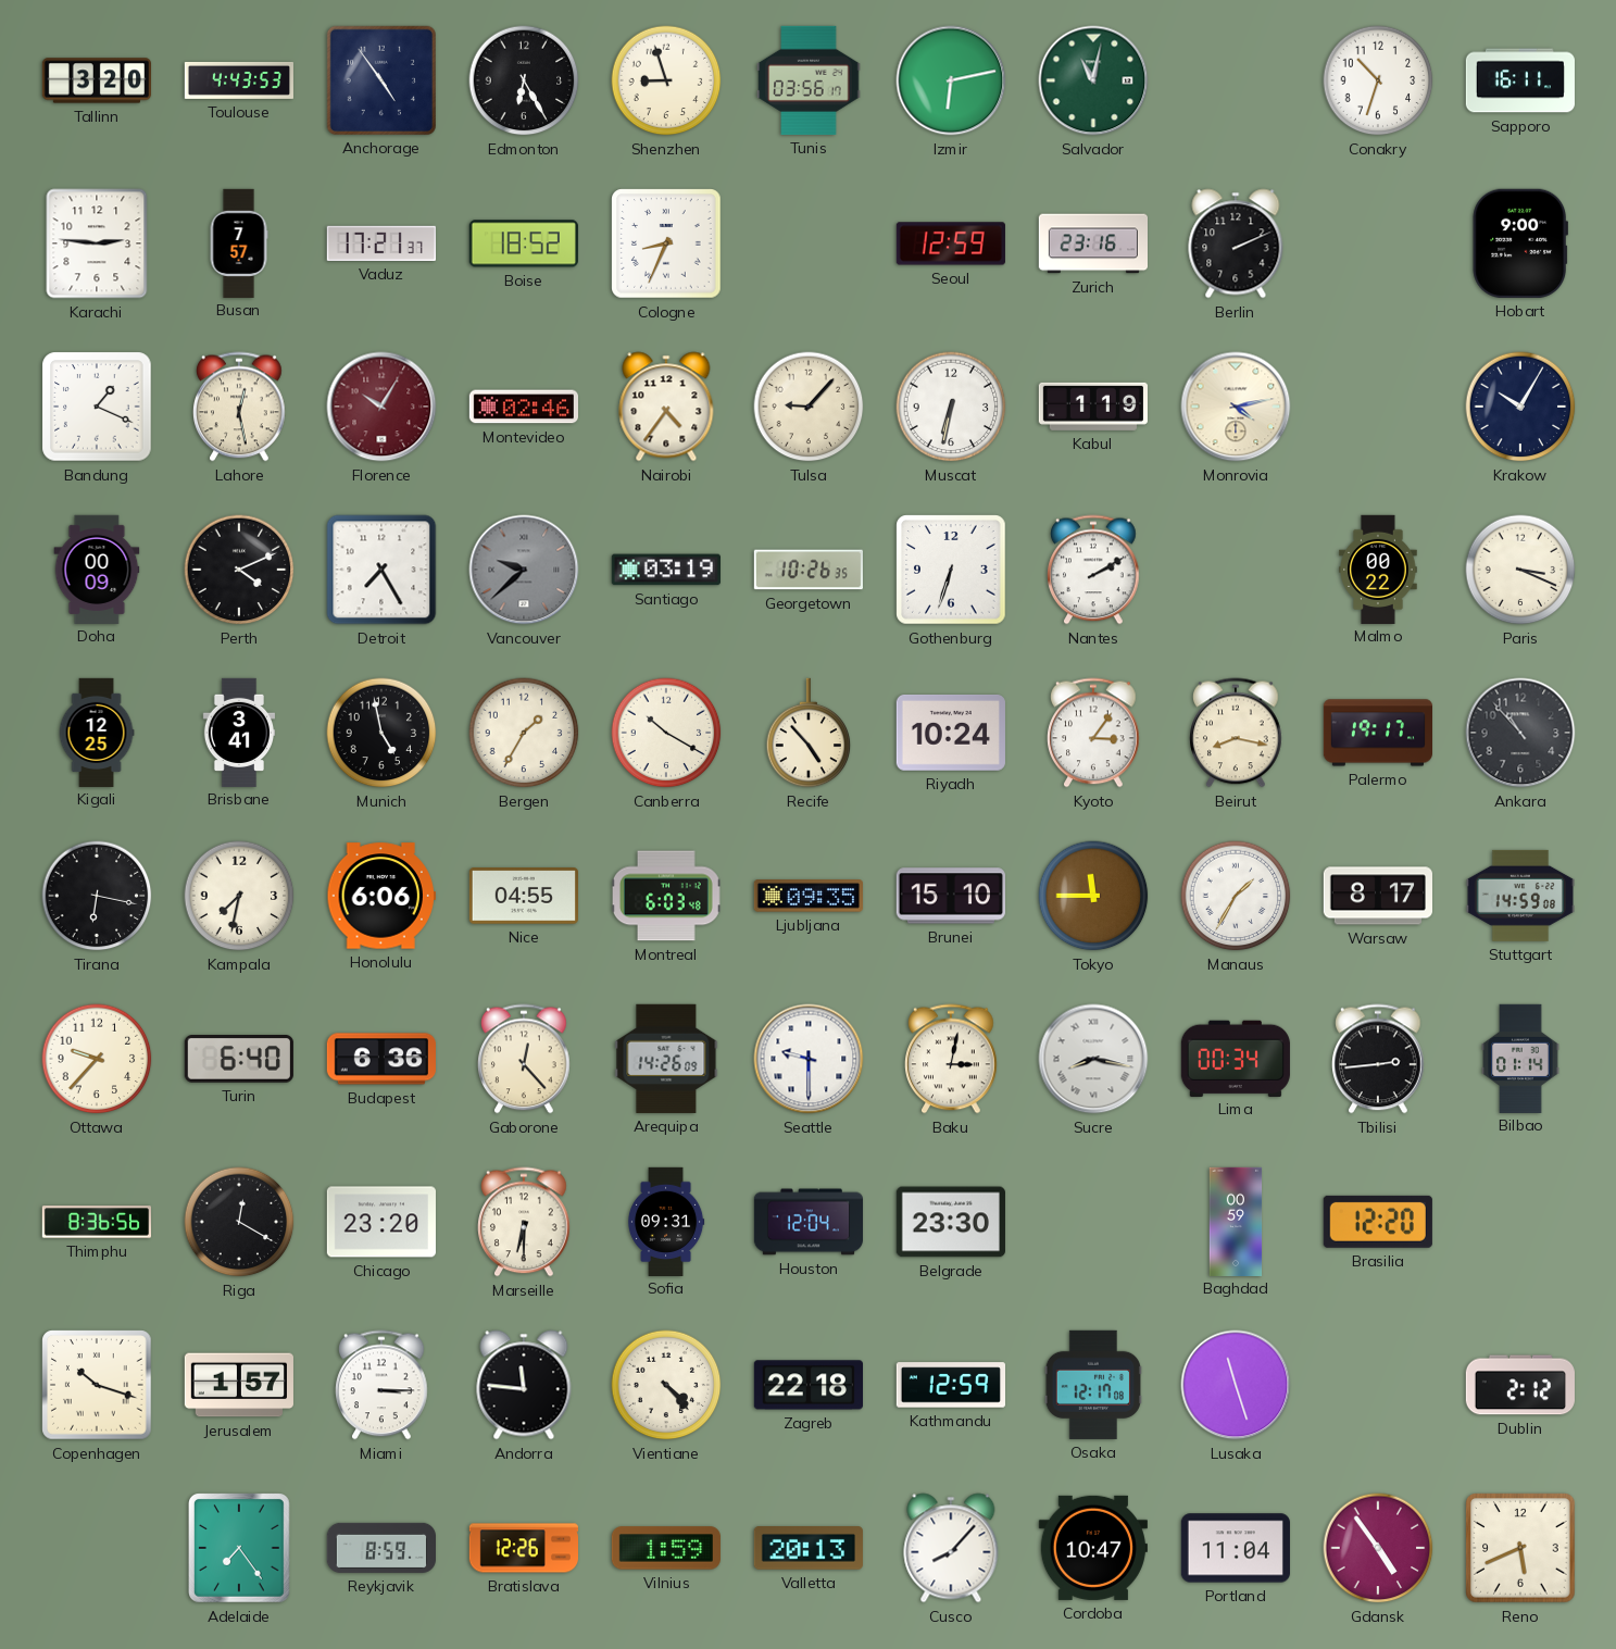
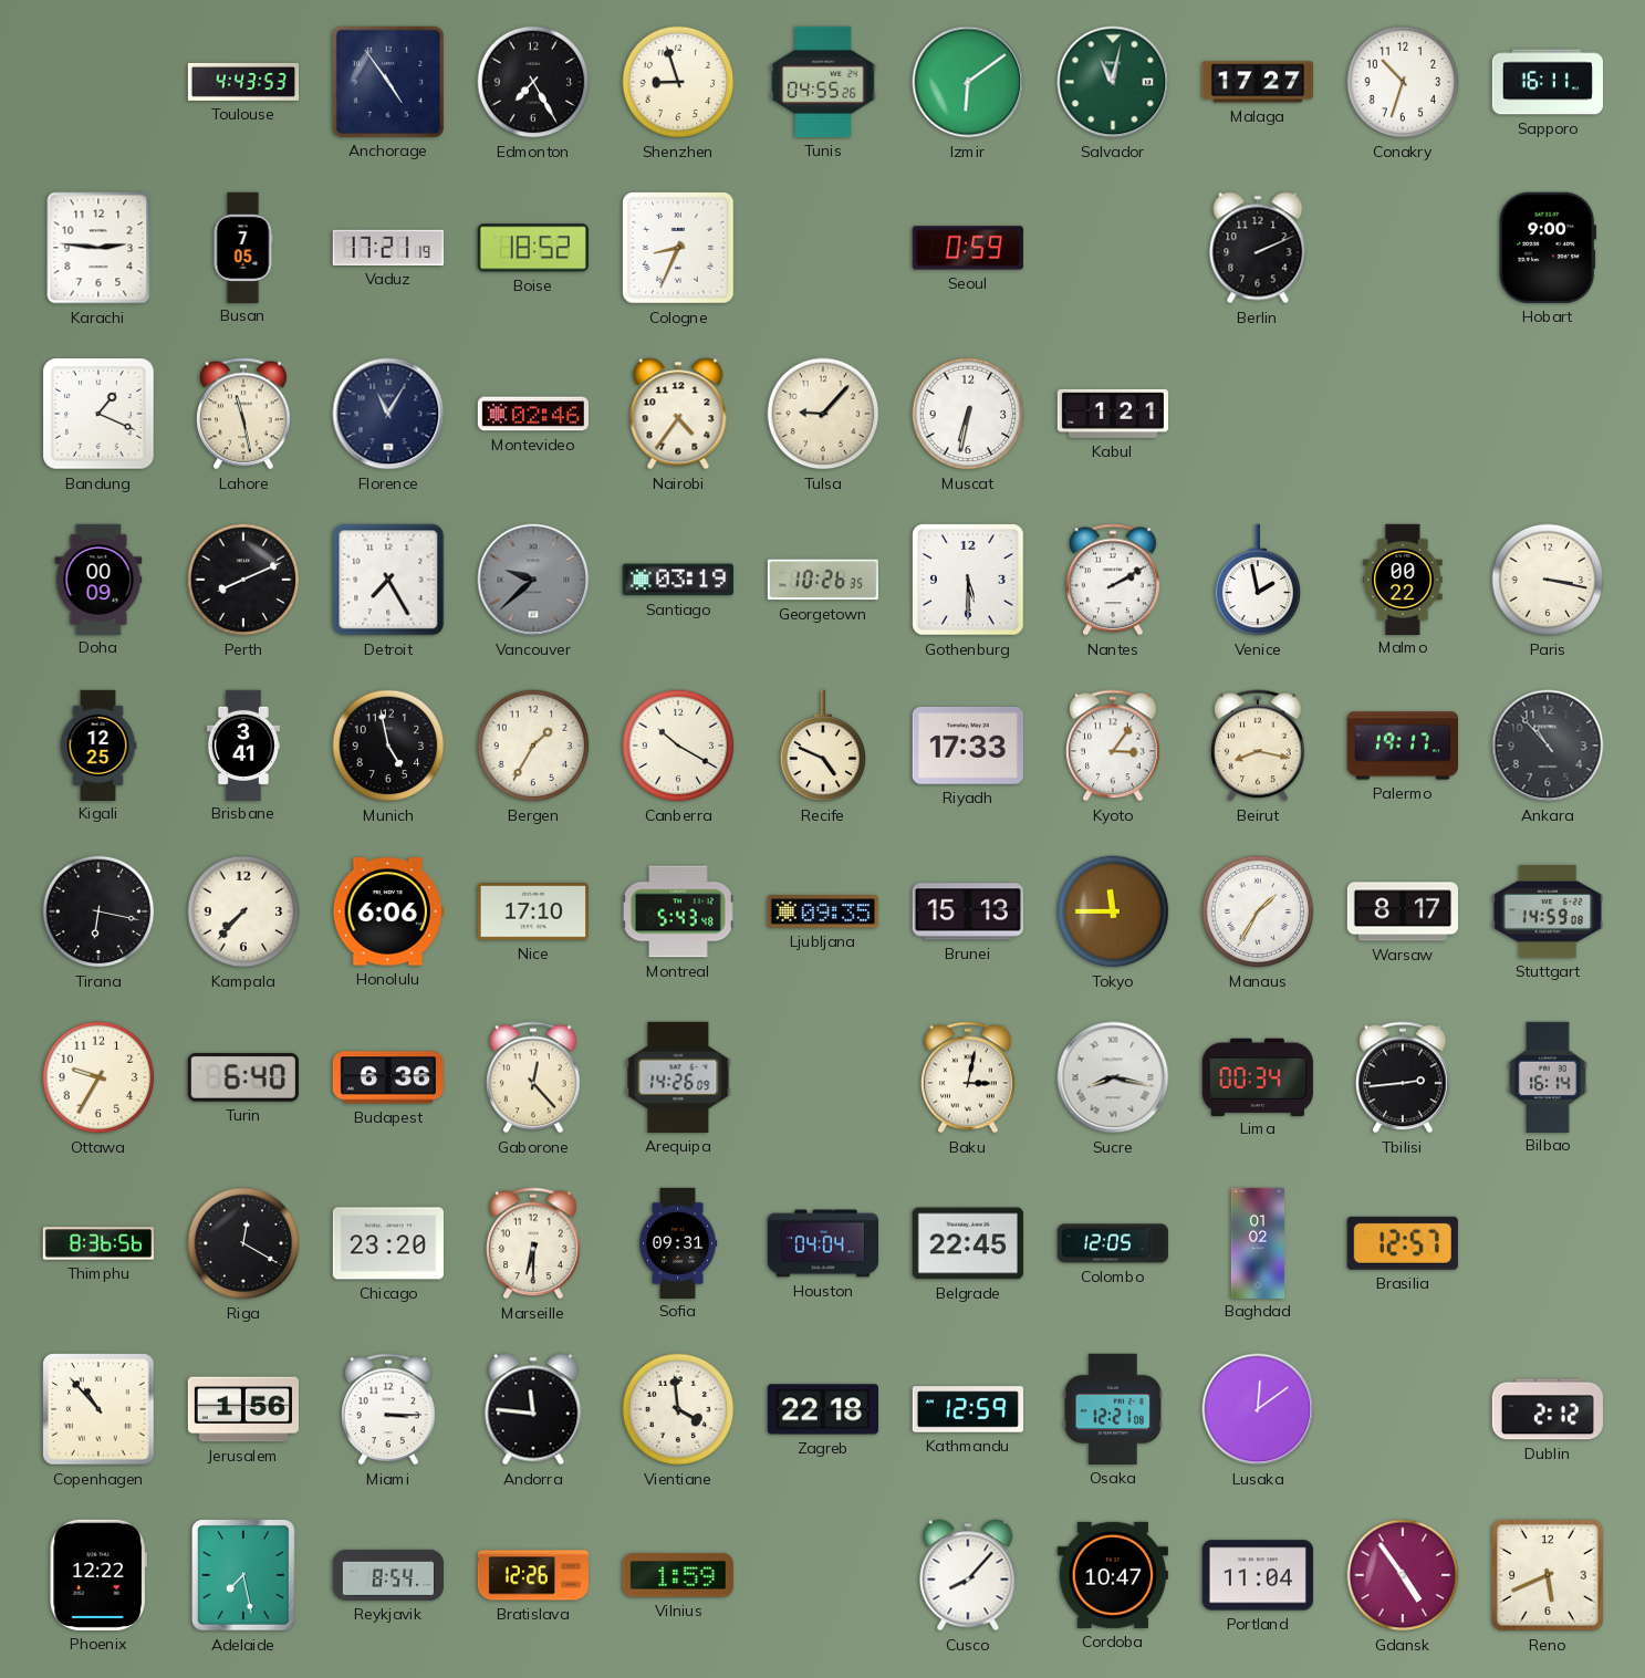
Tallinn: 3:20 -> none
Edmonton: 6:25 -> 7:25
Tunis: 03:56 -> 04:55
Izmir: 6:13 -> 6:09
Malaga: none -> 17:27
Busan: 7:57 -> 7:05
Vaduz: 17:21:37 -> 17:21:19
Seoul: 12:59 -> 0:59
Zurich: 23:16 -> none
Lahore: 12:28 -> 11:28
Florence: 10:05 -> 11:05
Florence dial: burgundy -> navy
Kabul: 1:19 -> 1:21
Monrovia: 4:13 -> none
Krakow: 10:05 -> none
Perth: 4:11 -> 8:11
Gothenburg: 6:33 -> 5:30
Venice: none -> 1:58
Paris: 3:19 -> 3:17
Recife: 4:53 -> 4:49
Riyadh: 10:24 -> 17:33
Kampala: 7:32 -> 7:37
Nice: 04:55 -> 17:10
Montreal: 6:03 -> 5:43
Brunei: 15:10 -> 15:13
Ottawa: 9:37 -> 9:35
Seattle: 9:30 -> none
Bilbao: 01:14 -> 16:14
Houston: 12:04 -> 04:04
Belgrade: 23:30 -> 22:45
Colombo: none -> 12:05
Baghdad: 00:59 -> 01:02
Brasilia: 12:20 -> 12:57
Copenhagen: 10:18 -> 10:53
Jerusalem: 1:57 -> 1:56
Vientiane: 4:23 -> 3:59
Osaka: 12:17 -> 12:21
Lusaka: 11:27 -> 12:09
Phoenix: none -> 12:22
Adelaide: 7:24 -> 7:28
Reykjavik: 8:59 -> 8:54
Valletta: 20:13 -> none
